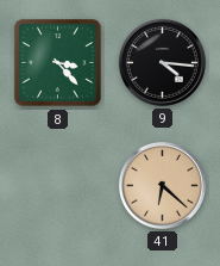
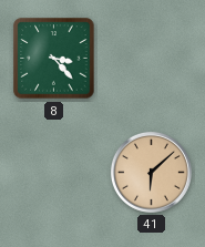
9: 4:16 -> none
41: 6:22 -> 6:08
